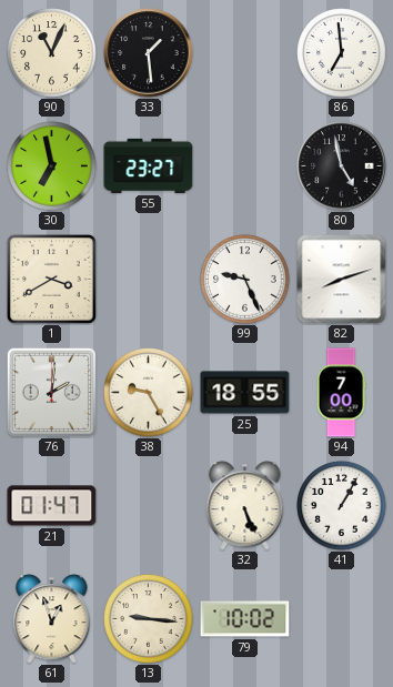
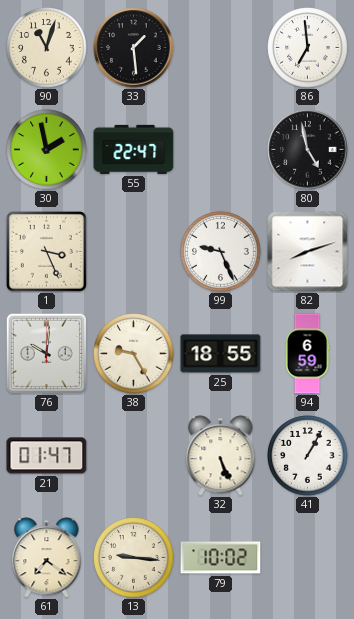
90: 11:04 -> 11:03
30: 6:58 -> 1:58
55: 23:27 -> 22:47
1: 3:40 -> 3:26
76: 2:01 -> 10:01
94: 7:00 -> 6:59
61: 12:57 -> 7:21
